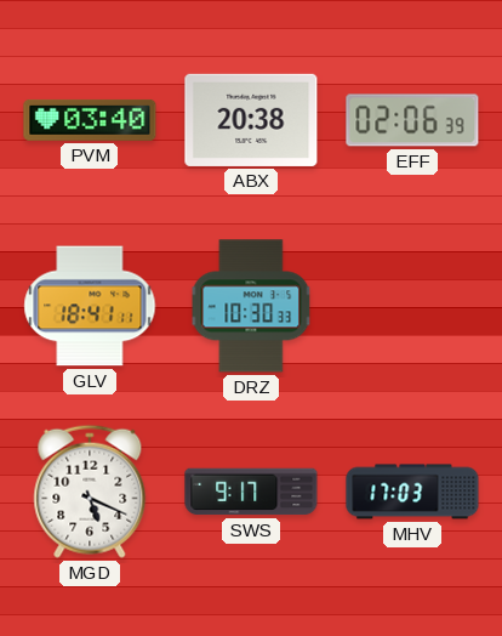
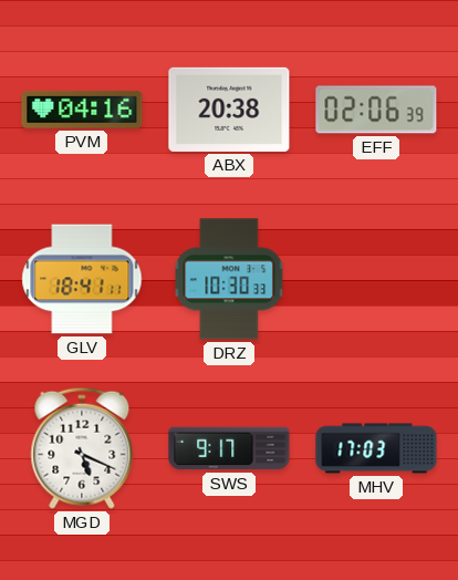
PVM: 03:40 -> 04:16
